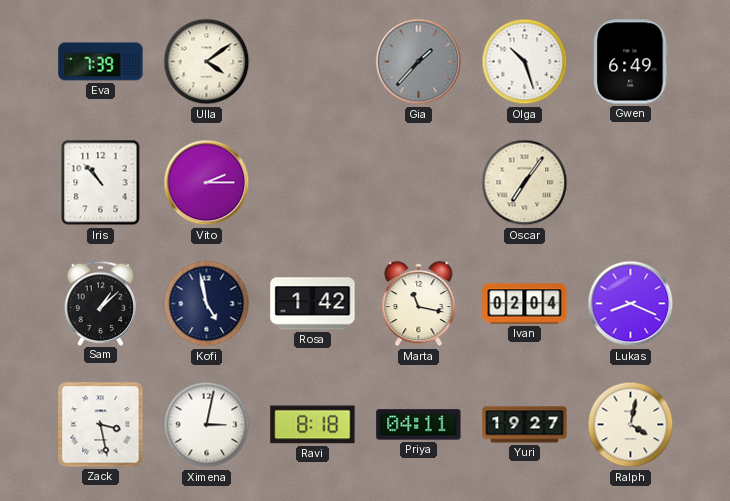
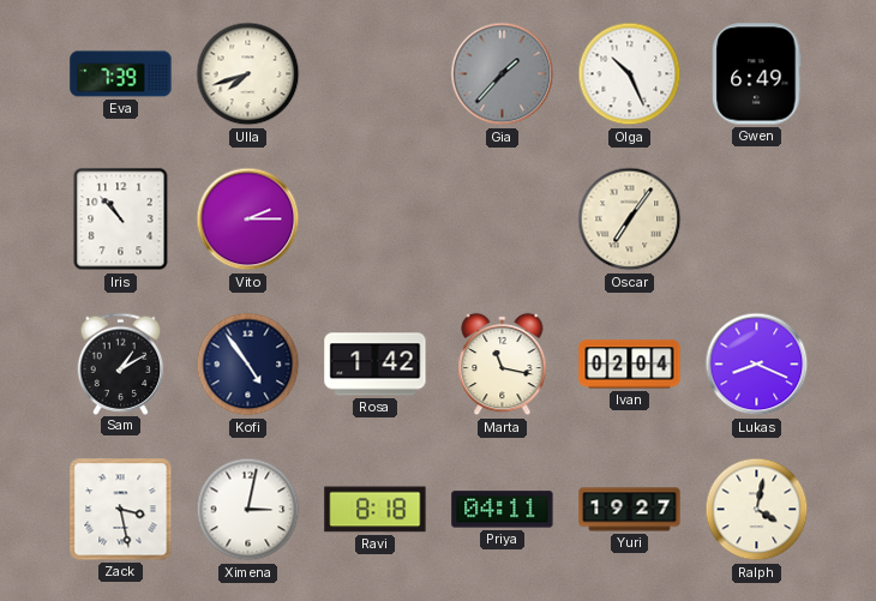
Ulla: 4:09 -> 7:42
Olga: 10:27 -> 10:26
Sam: 1:08 -> 1:10
Kofi: 4:58 -> 4:54
